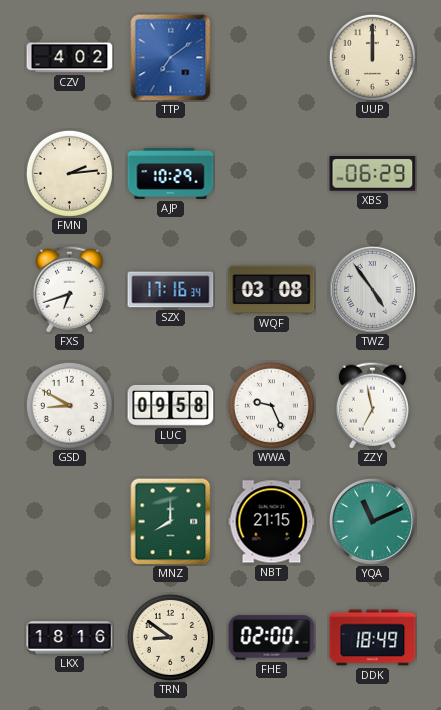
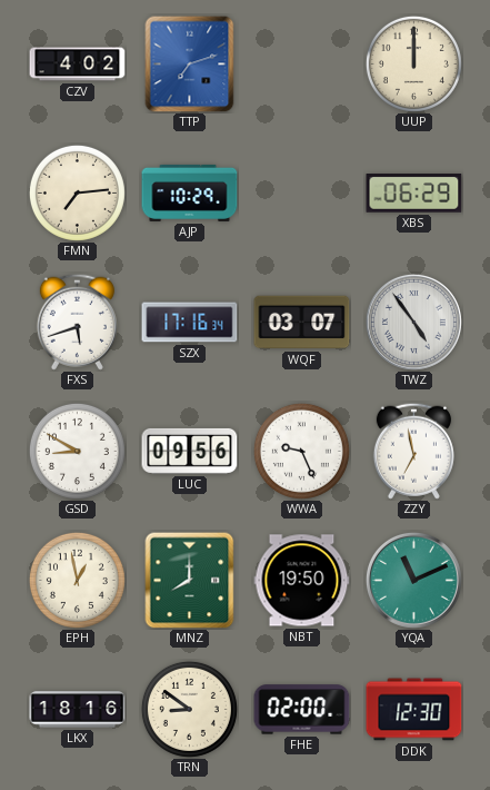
TTP: 7:09 -> 7:12
FMN: 2:14 -> 7:14
FXS: 6:42 -> 5:42
WQF: 03:08 -> 03:07
LUC: 09:58 -> 09:56
EPH: none -> 12:58
NBT: 21:15 -> 19:50
DDK: 18:49 -> 12:30
